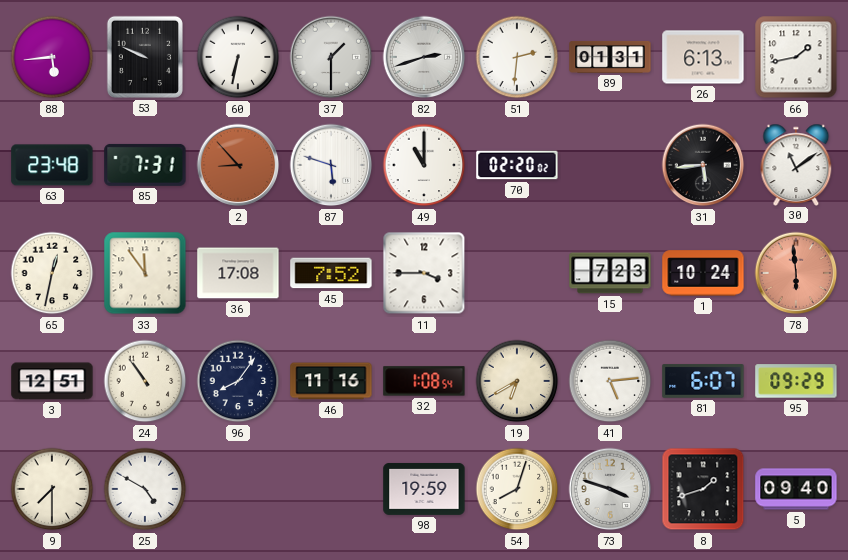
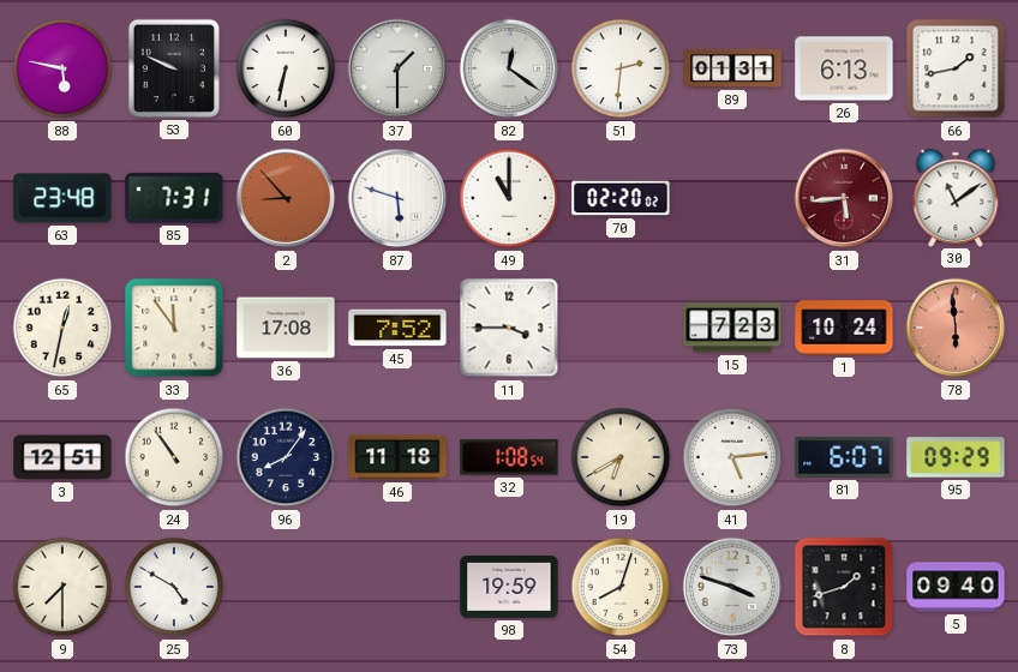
88: 5:44 -> 5:47
82: 2:42 -> 12:21
31 dial: black -> burgundy
46: 11:16 -> 11:18
